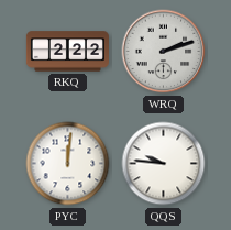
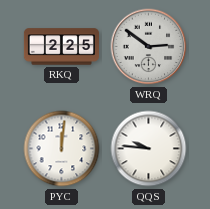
RKQ: 2:22 -> 2:25
WRQ: 2:12 -> 2:51
